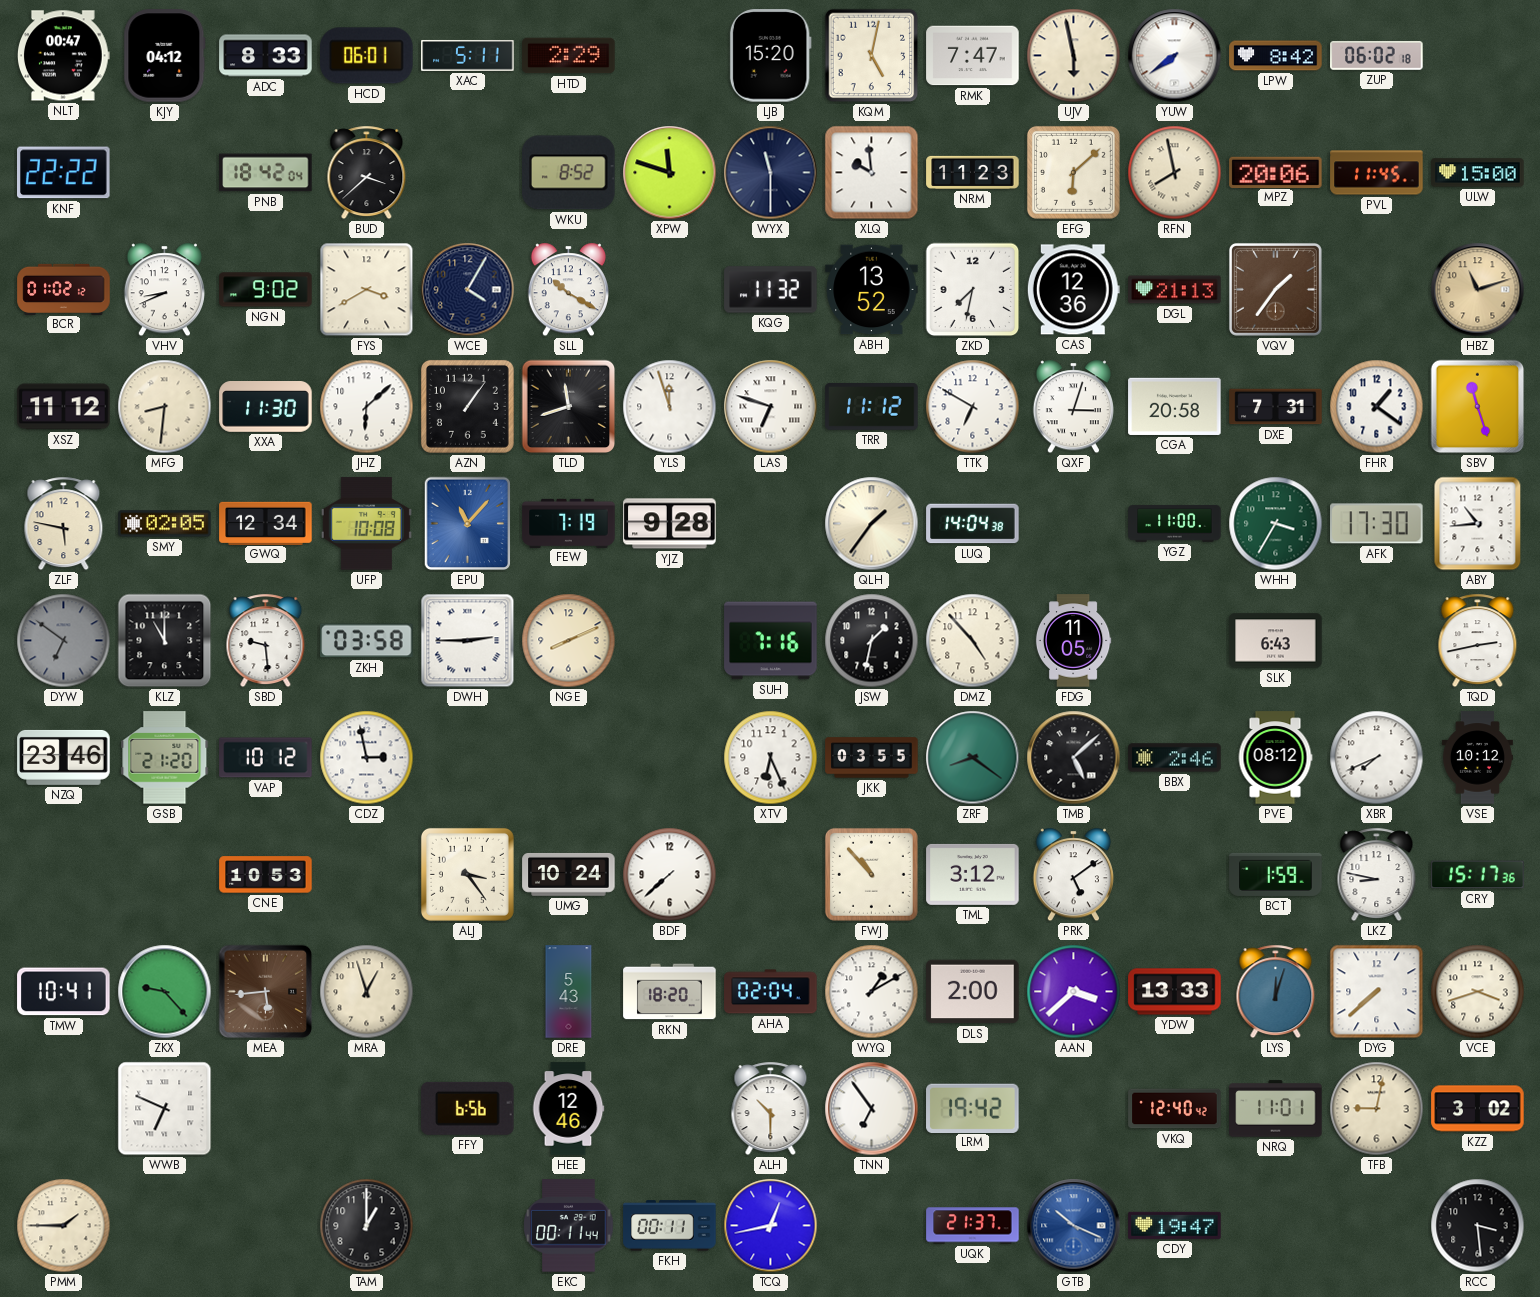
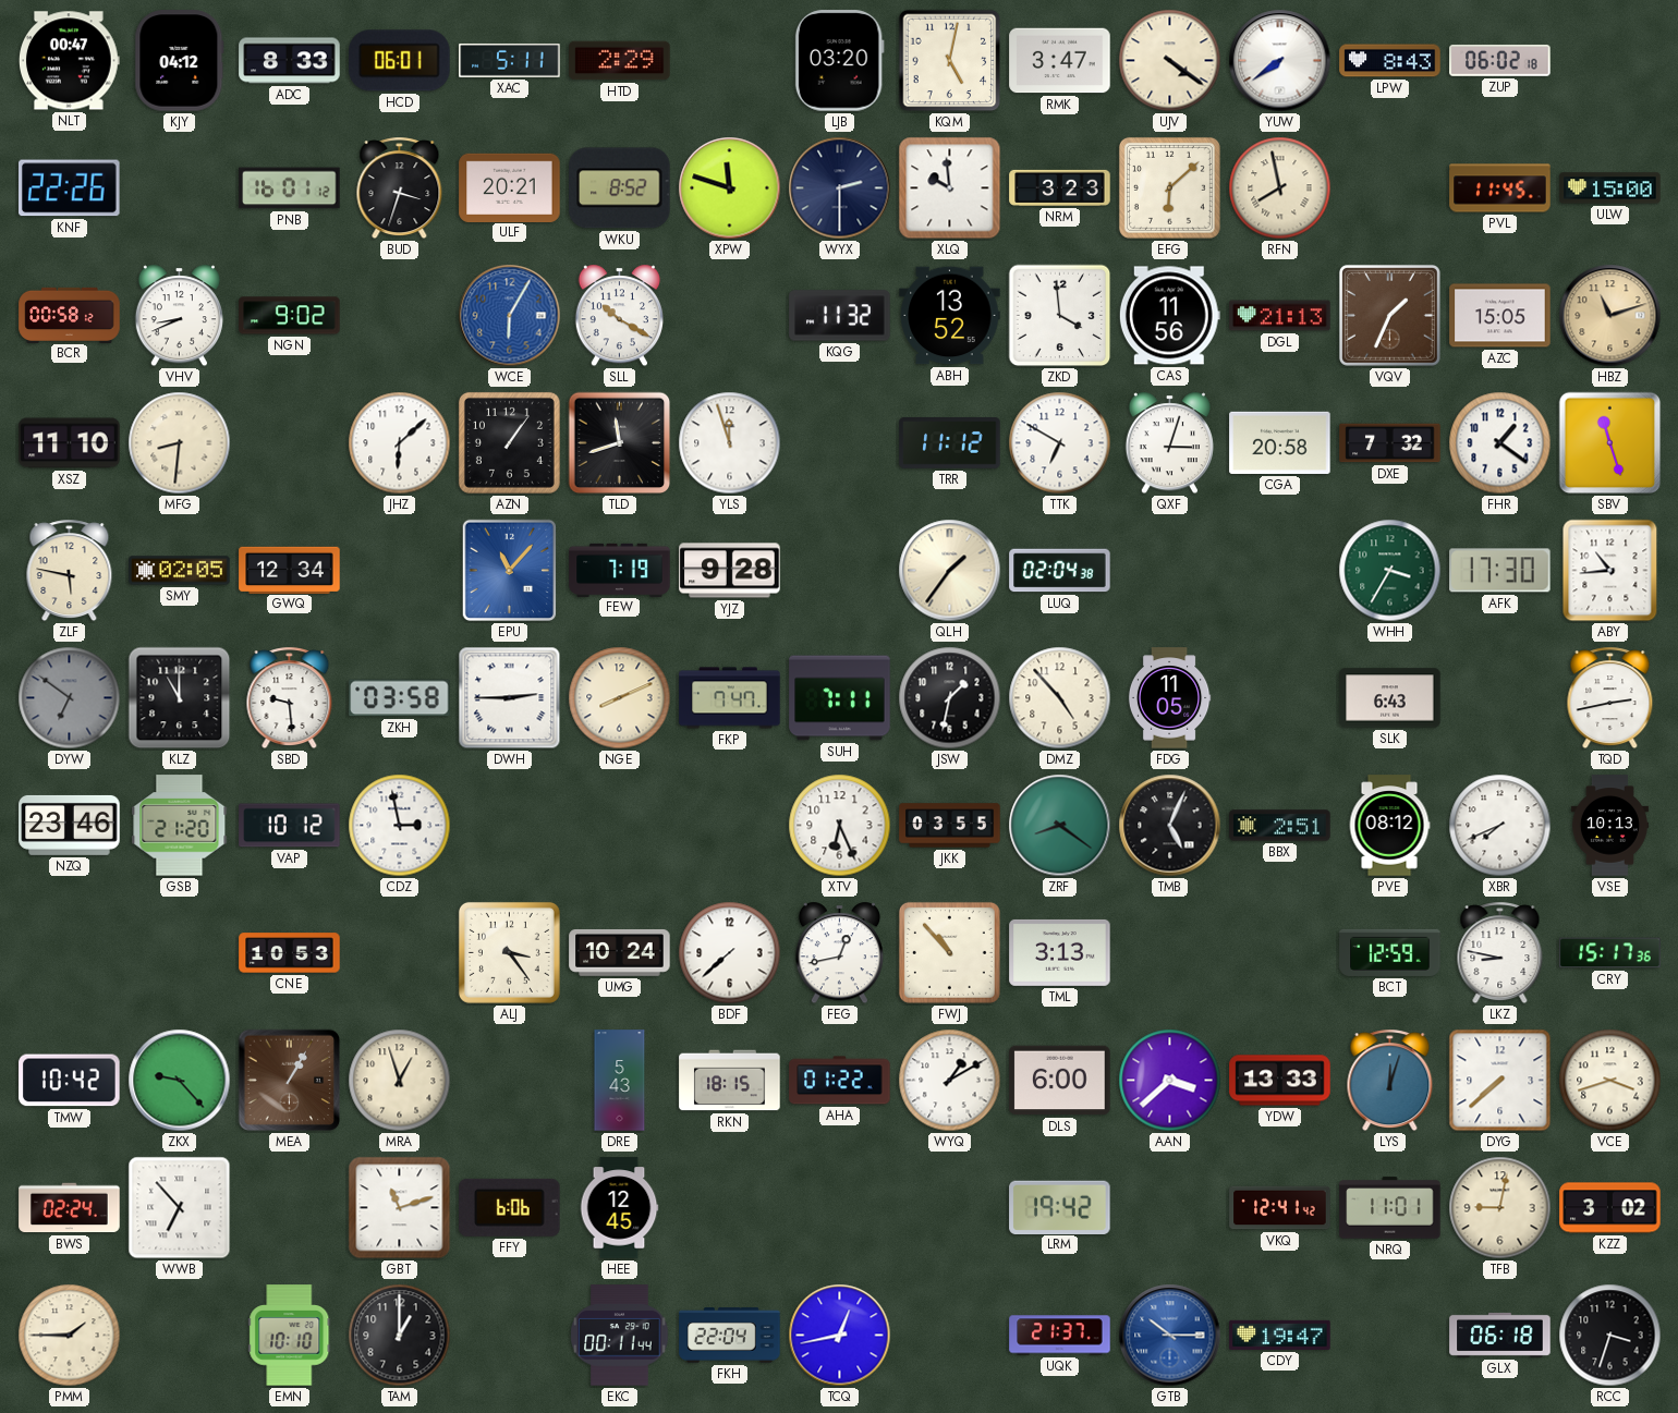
LJB: 15:20 -> 03:20
RMK: 7:47 -> 3:47
UJV: 5:58 -> 4:21
LPW: 8:42 -> 8:43
KNF: 22:22 -> 22:26
PNB: 18:42 -> 16:01
BUD: 3:38 -> 3:33
ULF: none -> 20:21
WYX: 11:30 -> 2:30
NRM: 11:23 -> 3:23
MPZ: 20:06 -> none
BCR: 01:02 -> 00:58
FYS: 3:40 -> none
WCE: 4:05 -> 6:05
WCE dial: navy -> blue
ZKD: 7:32 -> 3:59
CAS: 12:36 -> 11:56
VQV: 1:36 -> 1:34
AZC: none -> 15:05
XSZ: 11:12 -> 11:10
XXA: 11:30 -> none
LAS: 6:48 -> none
DXE: 7:31 -> 7:32
UFP: 10:08 -> none
LUQ: 14:04 -> 02:04
YGZ: 11:00 -> none
FKP: none -> 7:47
SUH: 7:16 -> 7:11
TMB: 5:08 -> 5:04
BBX: 2:46 -> 2:51
VSE: 10:12 -> 10:13
FEG: none -> 12:43
TML: 3:12 -> 3:13
PRK: 5:09 -> none
BCT: 1:59 -> 12:59
TMW: 10:41 -> 10:42
MEA: 5:44 -> 1:05
RKN: 18:20 -> 18:15
AHA: 02:04 -> 01:22
DLS: 2:00 -> 6:00
BWS: none -> 02:24
WWB: 6:49 -> 6:53
GBT: none -> 11:12
FFY: 6:56 -> 6:06
HEE: 12:46 -> 12:45
ALH: 10:30 -> none
TNN: 6:54 -> none
VKQ: 12:40 -> 12:41
EMN: none -> 10:10
FKH: 00:11 -> 22:04
GTB: 10:19 -> 10:15
GLX: none -> 06:18
RCC: 3:29 -> 3:33
